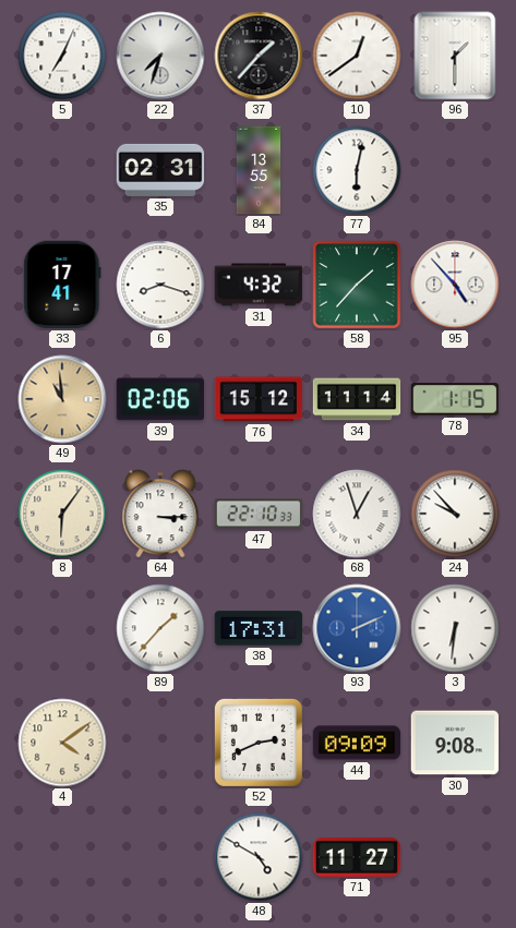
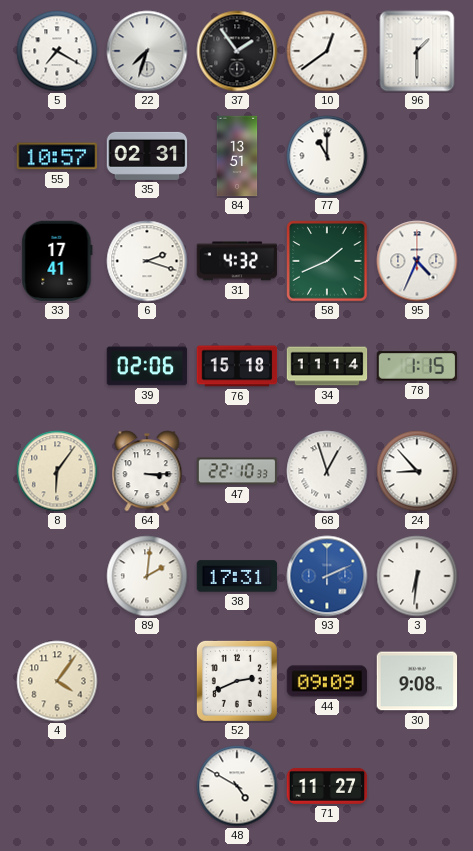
5: 7:04 -> 7:20
37: 1:37 -> 1:54
55: none -> 10:57
84: 13:55 -> 13:51
77: 6:02 -> 11:00
6: 8:18 -> 2:18
58: 1:37 -> 1:41
95: 4:53 -> 4:34
49: 10:59 -> none
76: 15:12 -> 15:18
24: 9:53 -> 8:53
89: 1:37 -> 2:01
4: 4:09 -> 4:06
